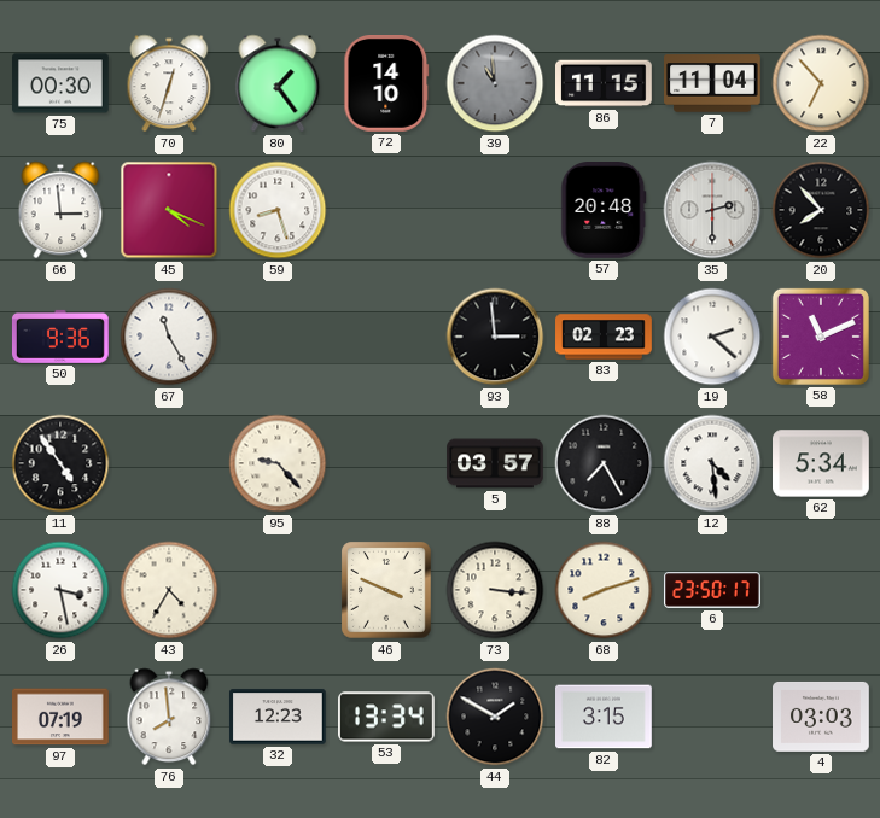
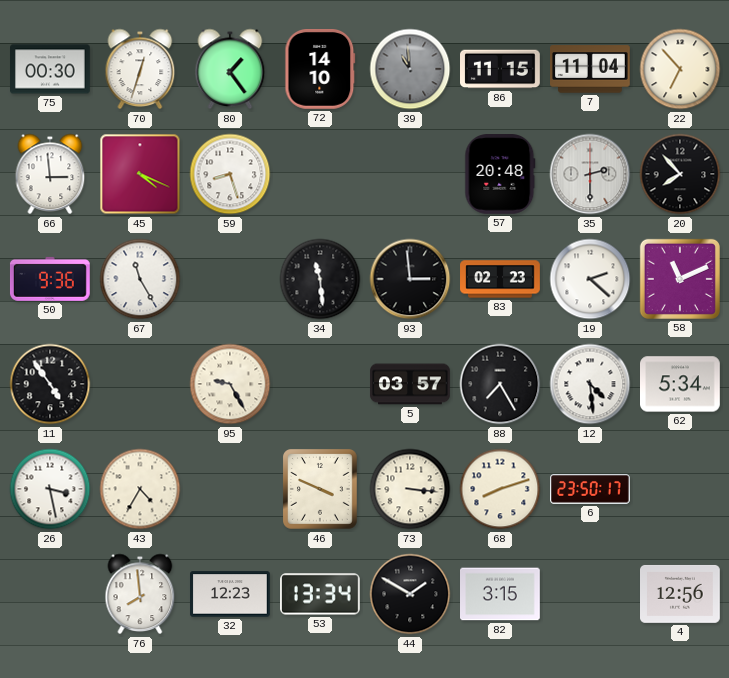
34: none -> 11:29
95: 9:23 -> 9:25
97: 07:19 -> none
4: 03:03 -> 12:56
